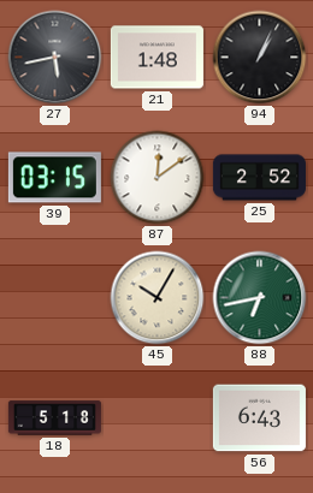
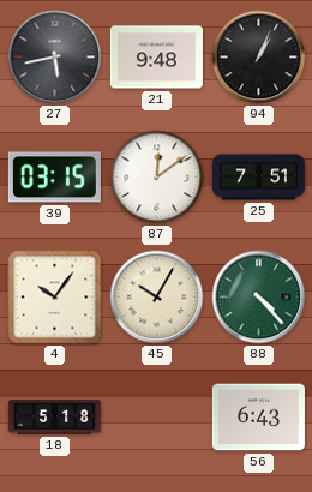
21: 1:48 -> 9:48
25: 2:52 -> 7:51
4: none -> 10:06
88: 6:43 -> 4:23
